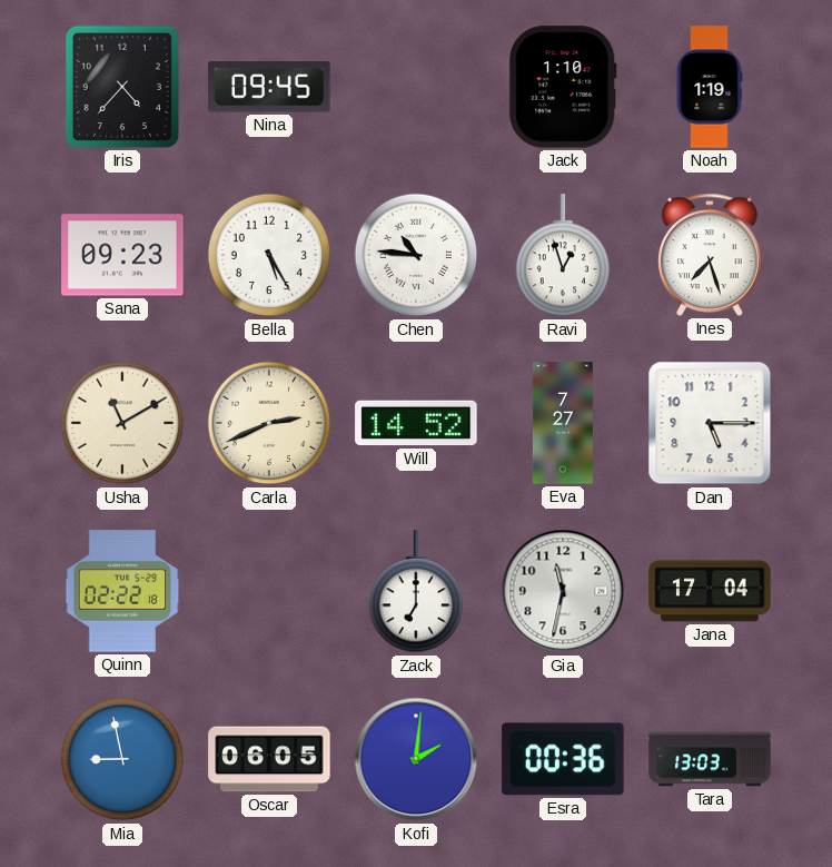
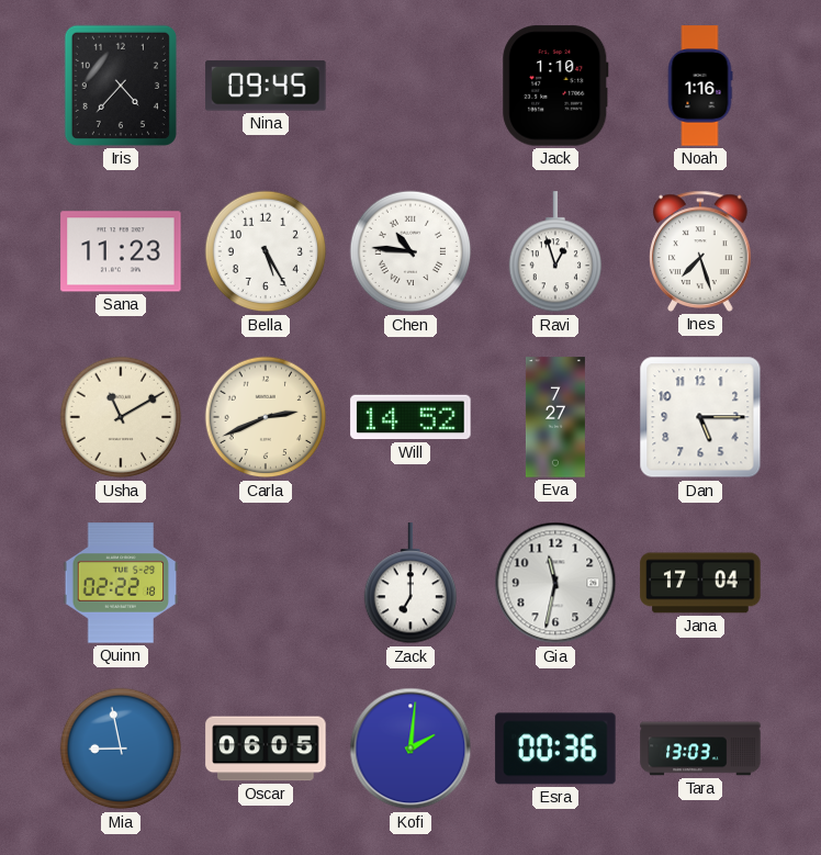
Noah: 1:19 -> 1:16
Sana: 09:23 -> 11:23
